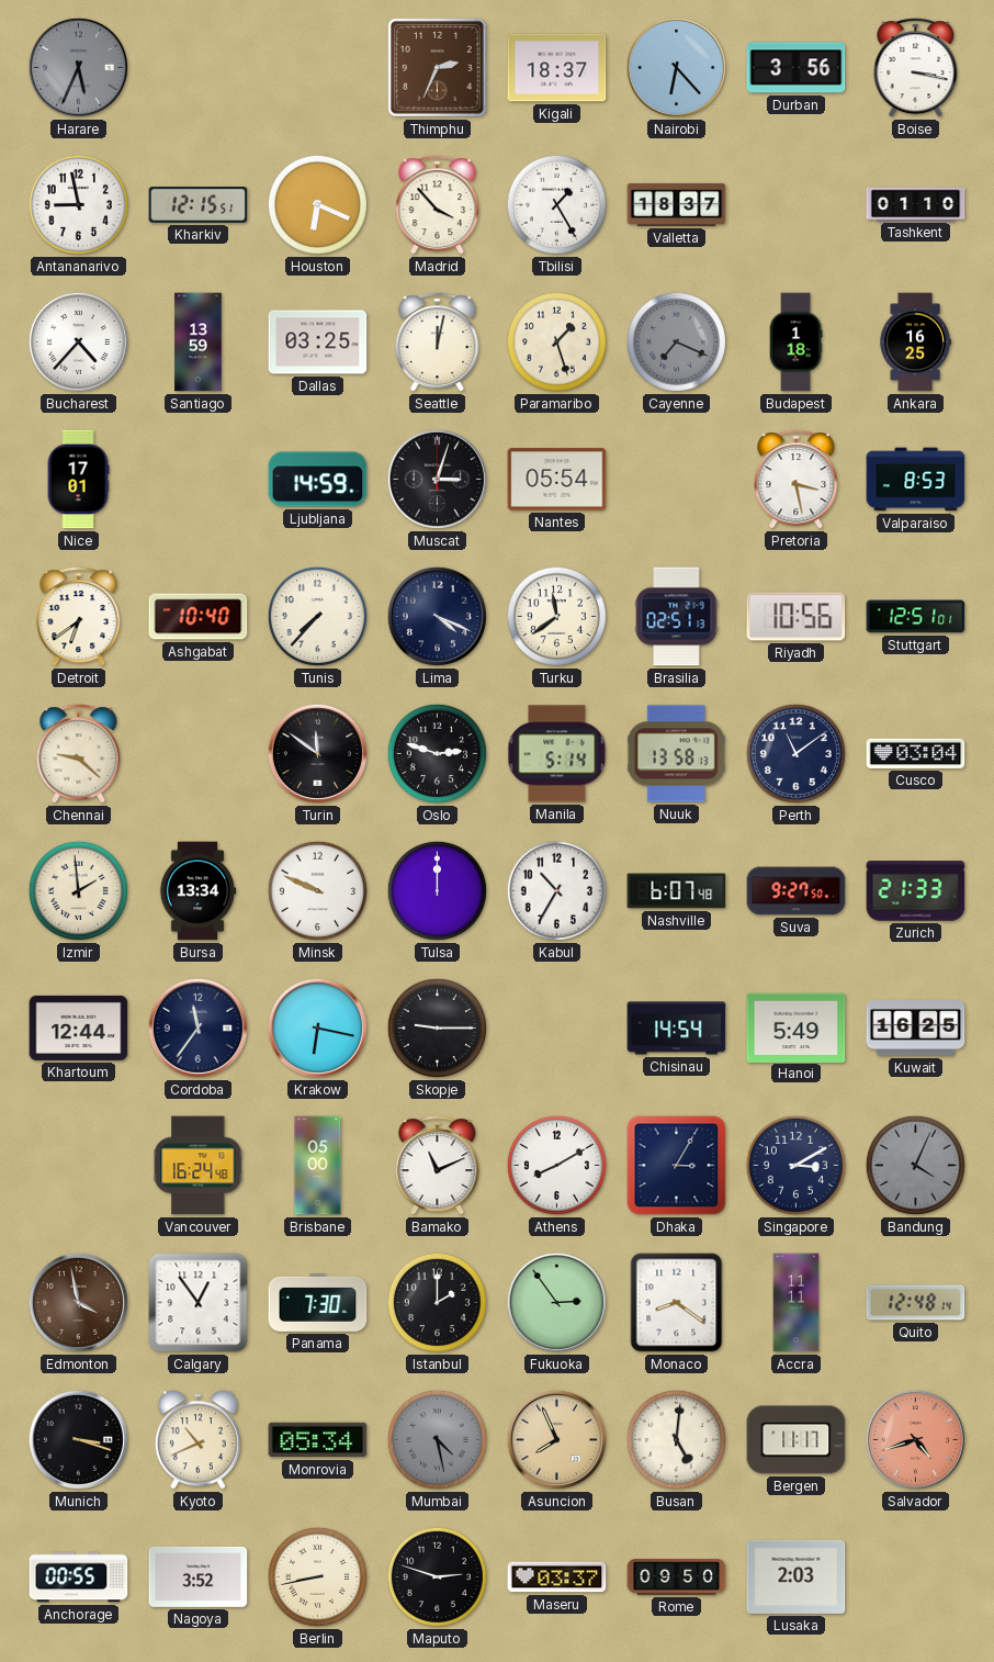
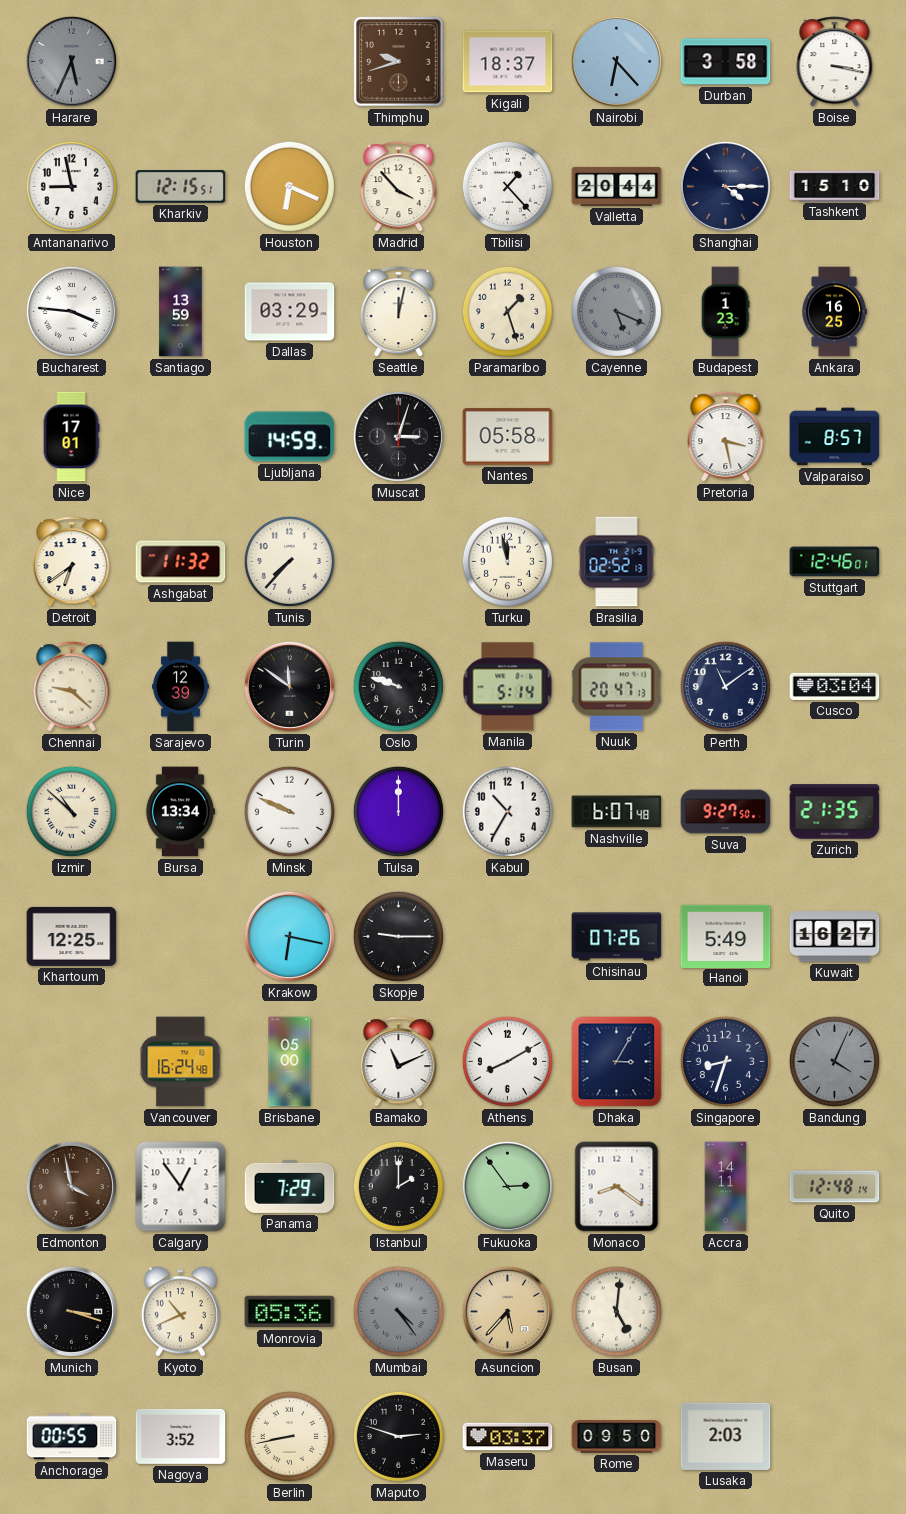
Thimphu: 2:34 -> 9:42
Durban: 3:56 -> 3:58
Tbilisi: 1:25 -> 1:23
Valletta: 18:37 -> 20:44
Shanghai: none -> 4:15
Tashkent: 01:10 -> 15:10
Bucharest: 4:37 -> 3:46
Dallas: 03:25 -> 03:29
Cayenne: 7:19 -> 5:19
Budapest: 1:18 -> 1:23
Nantes: 05:54 -> 05:58
Valparaiso: 8:53 -> 8:57
Ashgabat: 10:40 -> 11:32
Lima: 4:19 -> none
Turku: 11:39 -> 11:58
Brasilia: 02:51 -> 02:52
Riyadh: 10:56 -> none
Stuttgart: 12:51 -> 12:46
Sarajevo: none -> 12:39
Oslo: 2:48 -> 9:48
Nuuk: 13:58 -> 20:47
Izmir: 1:59 -> 10:52
Zurich: 21:33 -> 21:35
Khartoum: 12:44 -> 12:25
Cordoba: 11:36 -> none
Chisinau: 14:54 -> 07:26
Kuwait: 16:25 -> 16:27
Singapore: 3:10 -> 8:33
Panama: 7:30 -> 7:29
Accra: 11:11 -> 14:11
Monrovia: 05:34 -> 05:36
Mumbai: 4:28 -> 4:24
Asuncion: 7:56 -> 5:37
Bergen: 11:17 -> none
Salvador: 4:42 -> none
